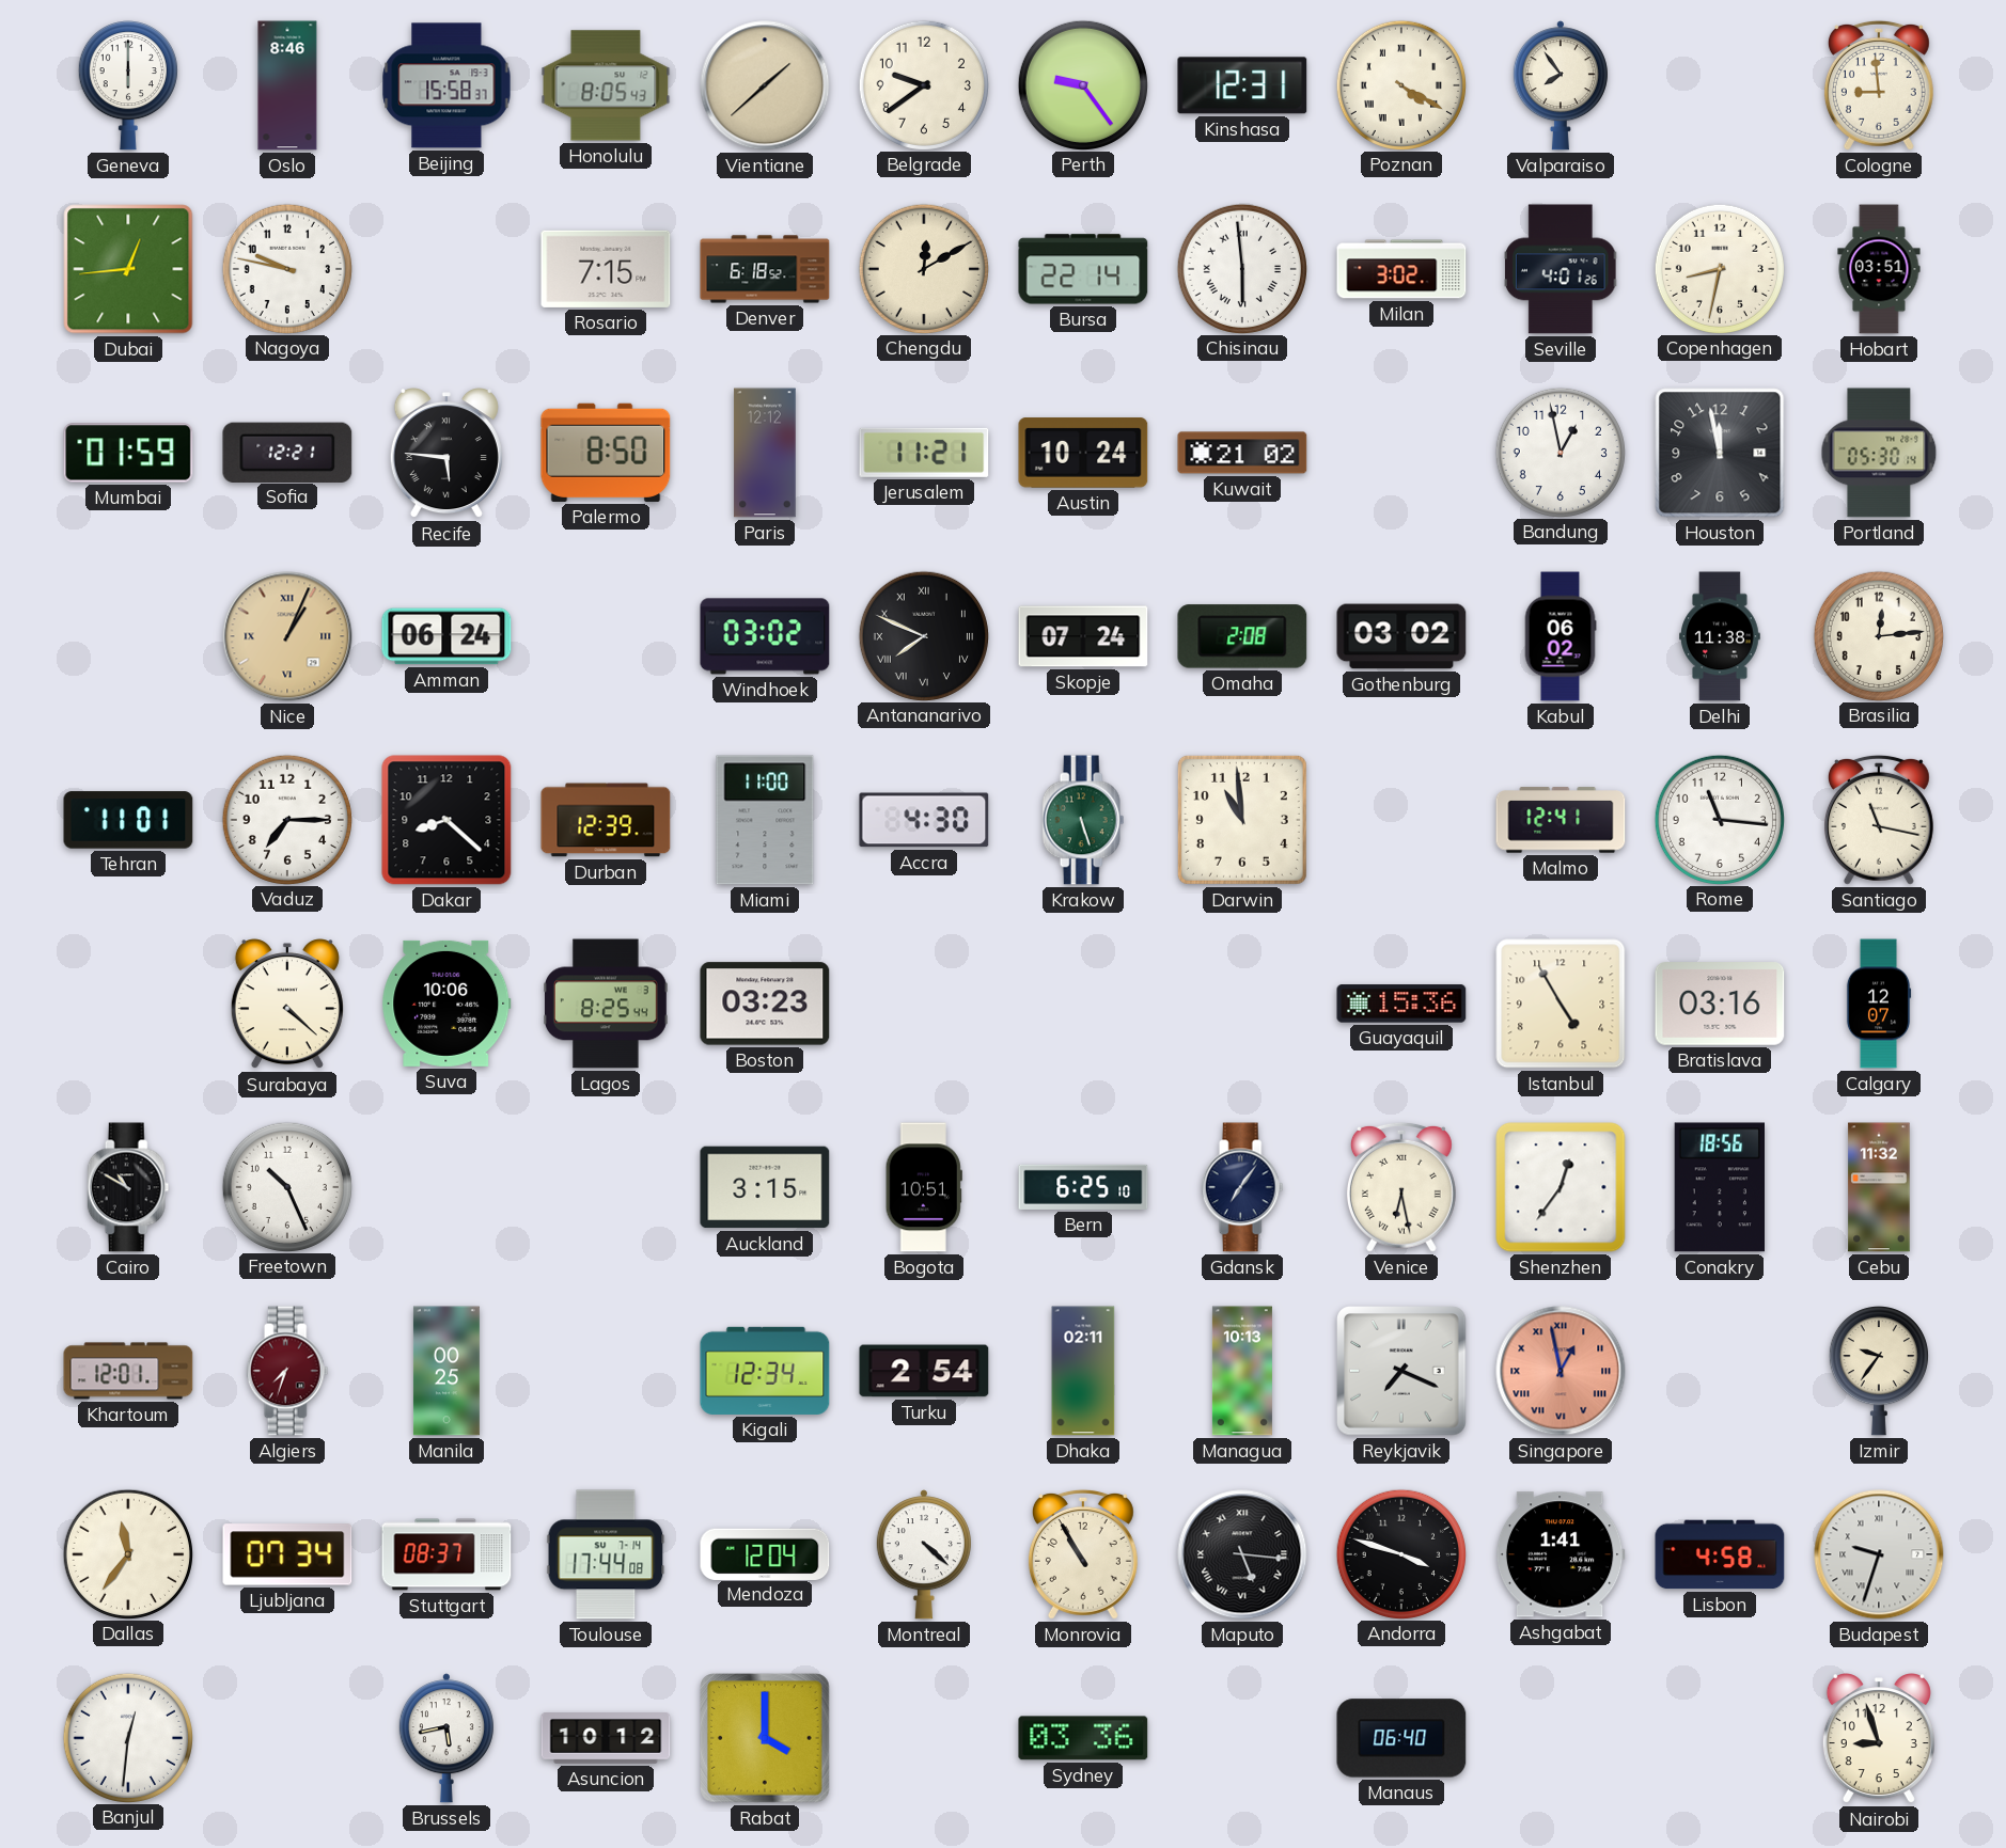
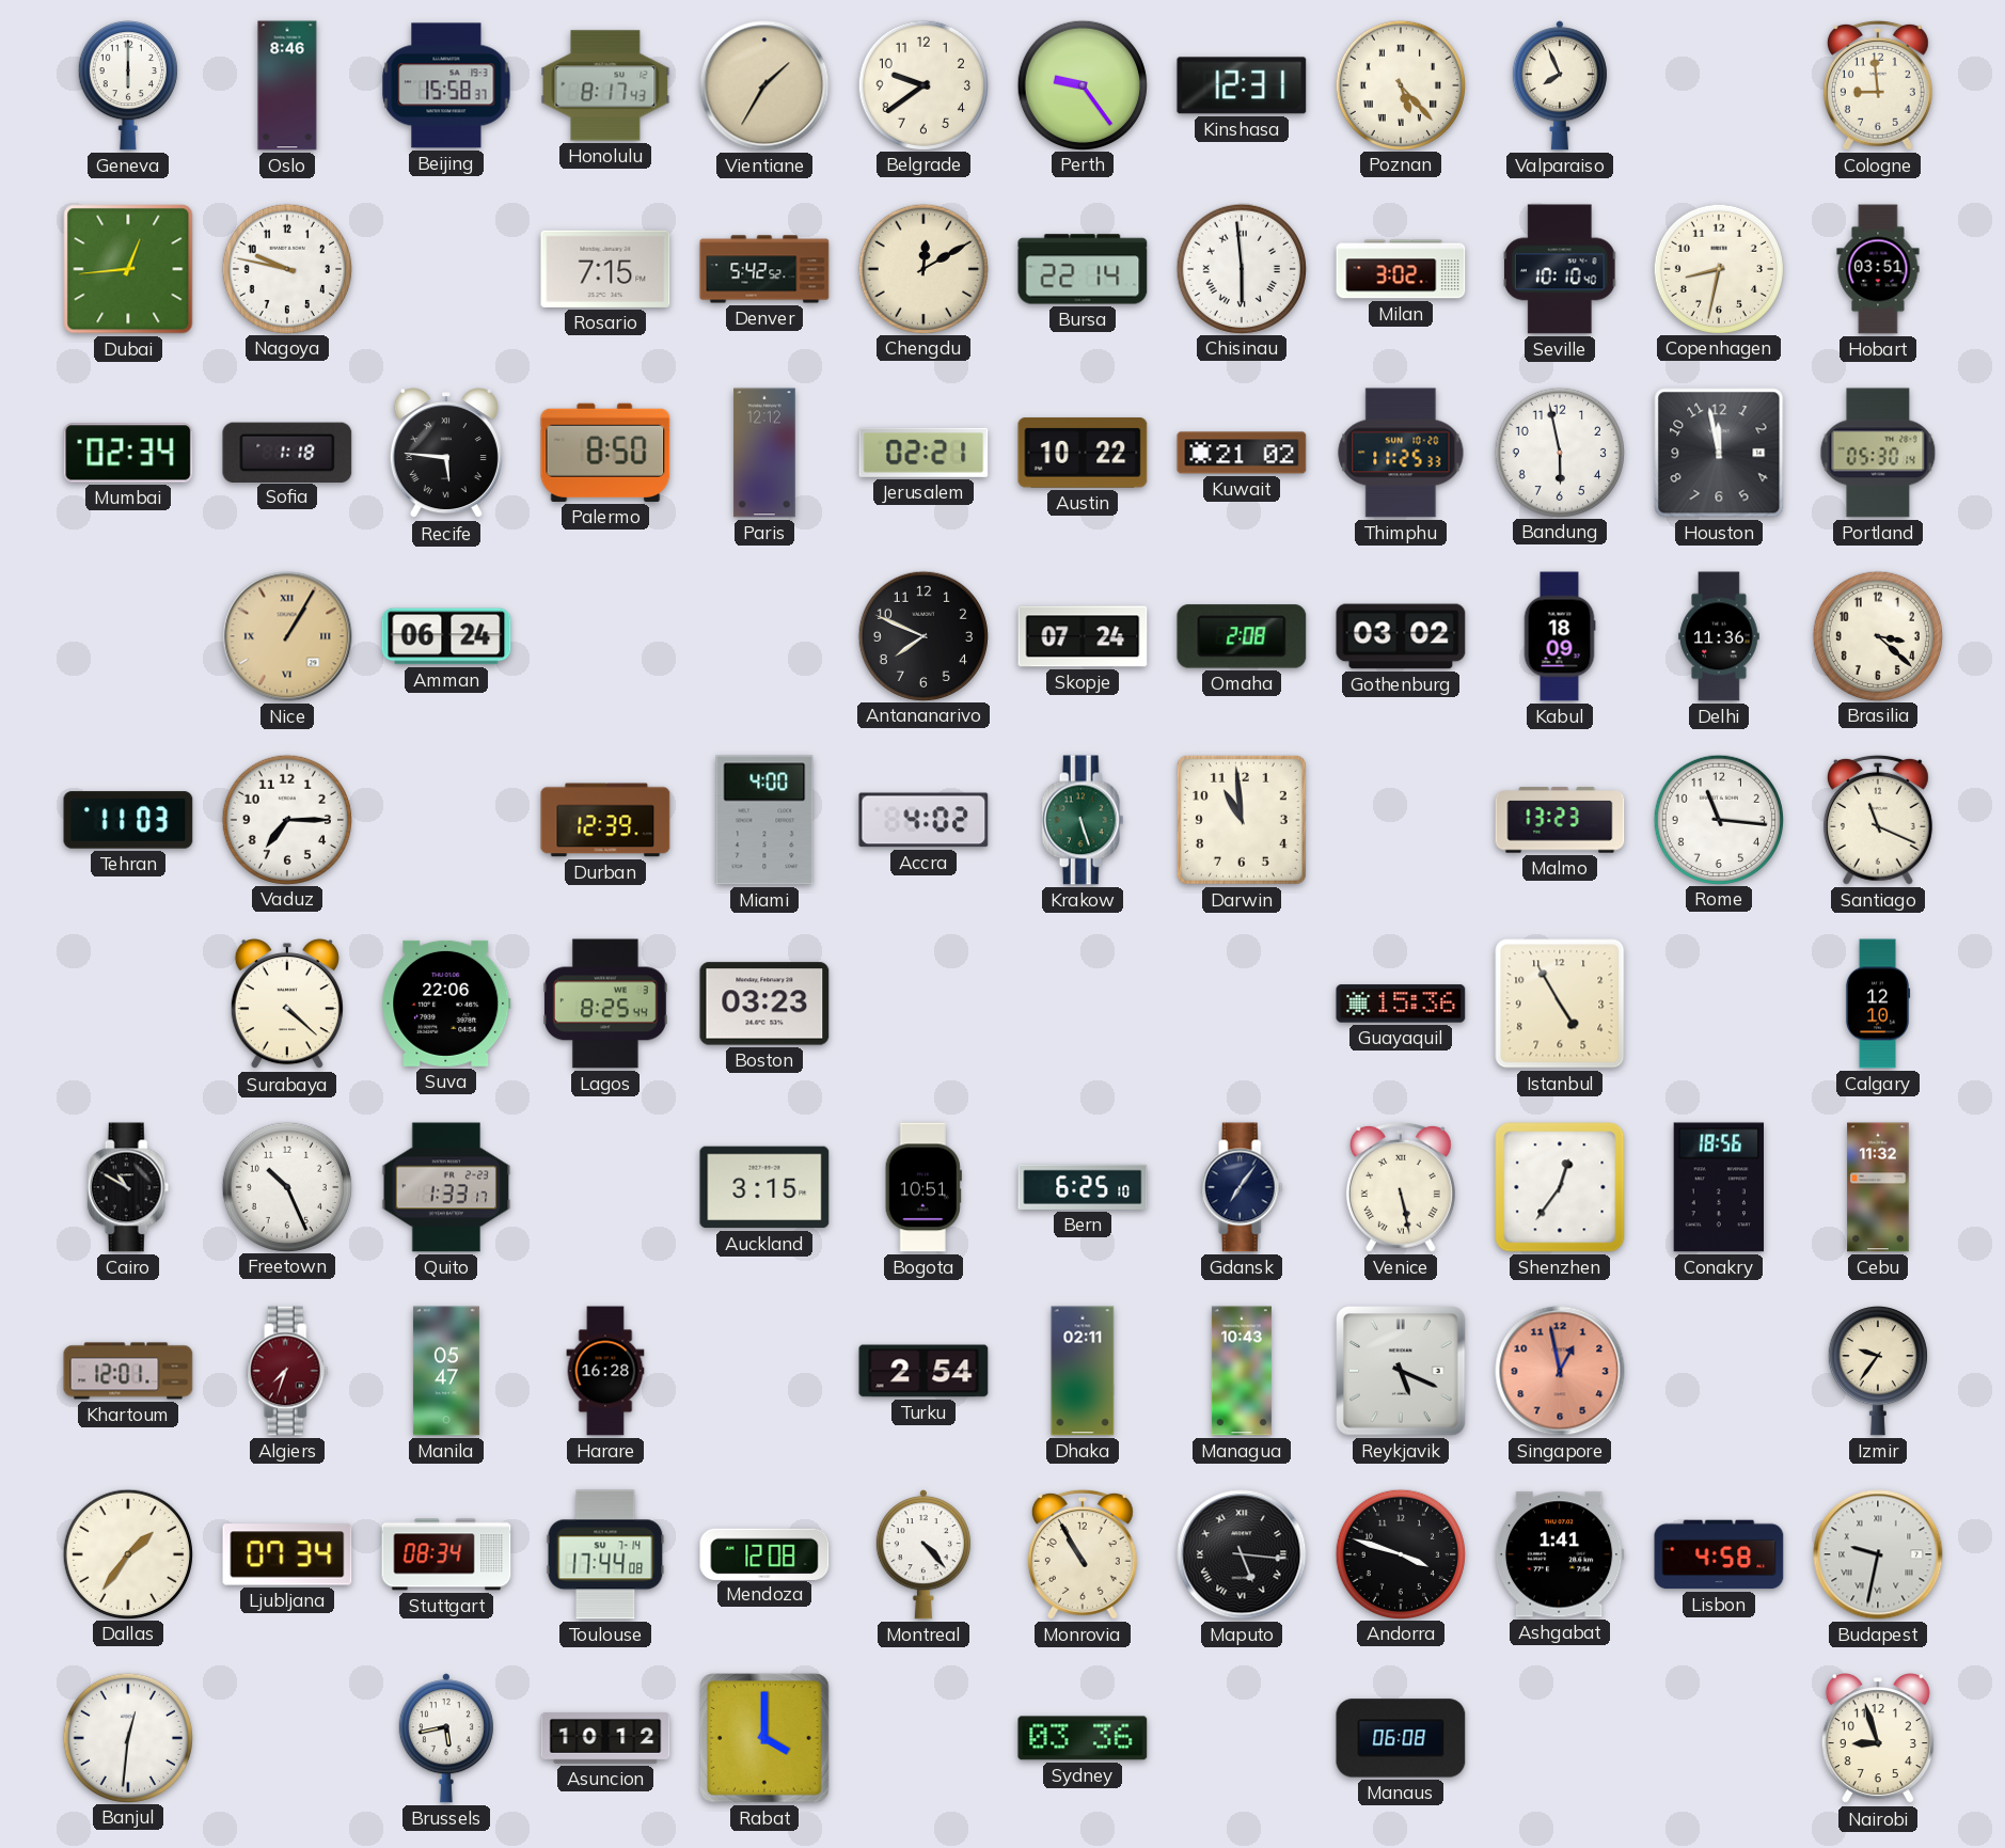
Honolulu: 8:05 -> 8:17
Vientiane: 1:38 -> 1:35
Poznan: 4:20 -> 5:23
Valparaiso: 7:54 -> 7:56
Denver: 6:18 -> 5:42
Seville: 4:01 -> 10:10
Mumbai: 01:59 -> 02:34
Sofia: 12:21 -> 1:18
Jerusalem: 11:21 -> 02:21
Austin: 10:24 -> 10:22
Thimphu: none -> 11:25
Bandung: 12:58 -> 5:58
Nice: 1:04 -> 1:05
Windhoek: 03:02 -> none
Antananarivo numerals: Roman -> Arabic
Kabul: 06:02 -> 18:09
Delhi: 11:38 -> 11:36
Brasilia: 12:14 -> 3:22
Tehran: 11:01 -> 11:03
Dakar: 8:22 -> none
Miami: 11:00 -> 4:00
Accra: 4:30 -> 4:02
Malmo: 12:41 -> 13:23
Santiago: 11:17 -> 11:19
Suva: 10:06 -> 22:06
Bratislava: 03:16 -> none
Calgary: 12:07 -> 12:10
Quito: none -> 1:33
Venice: 6:28 -> 5:28
Manila: 00:25 -> 05:47
Harare: none -> 16:28
Kigali: 12:34 -> none
Managua: 10:13 -> 10:43
Reykjavik: 7:19 -> 5:19
Singapore numerals: Roman -> Arabic
Dallas: 11:36 -> 1:36
Stuttgart: 08:37 -> 08:34
Mendoza: 12:04 -> 12:08
Montreal: 4:22 -> 4:23
Budapest: 9:33 -> 9:32
Manaus: 06:40 -> 06:08
